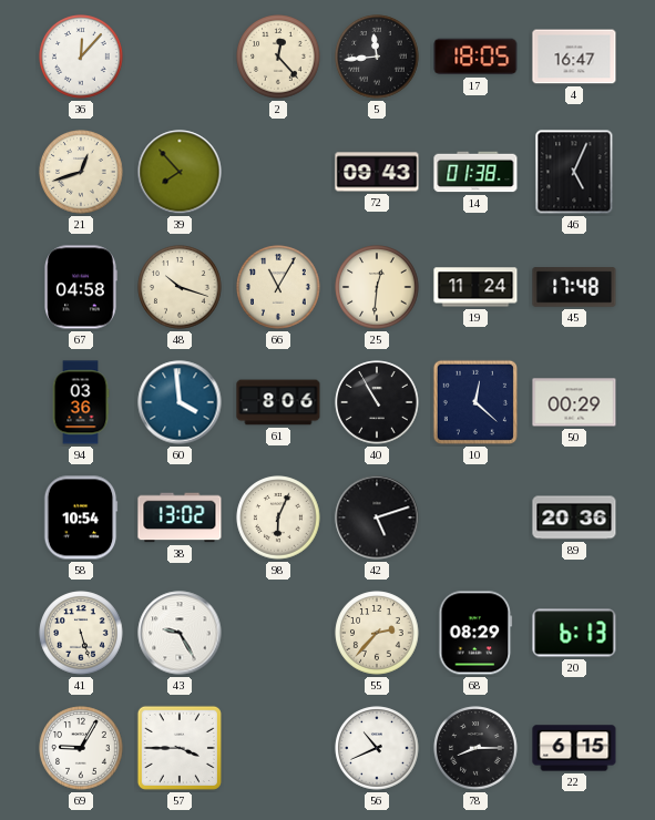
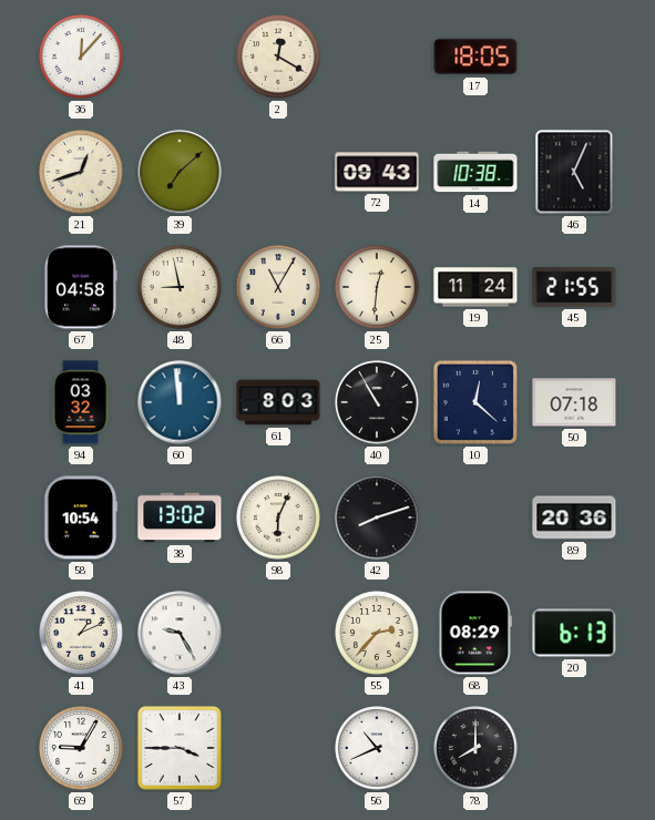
2: 12:23 -> 12:20
5: 11:44 -> none
4: 16:47 -> none
39: 7:53 -> 7:08
14: 01:38 -> 10:38
48: 10:18 -> 8:58
45: 17:48 -> 21:55
94: 03:36 -> 03:32
60: 3:59 -> 11:59
61: 8:06 -> 8:03
50: 00:29 -> 07:18
42: 5:12 -> 8:12
41: 5:27 -> 1:11
78: 8:15 -> 8:00
22: 6:15 -> none
